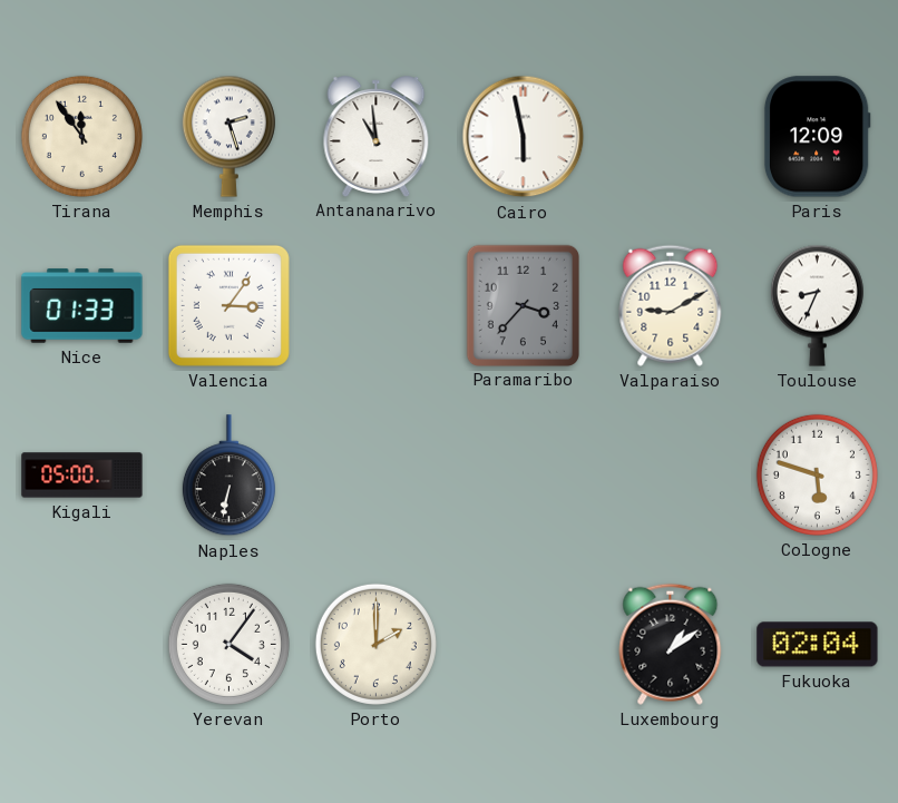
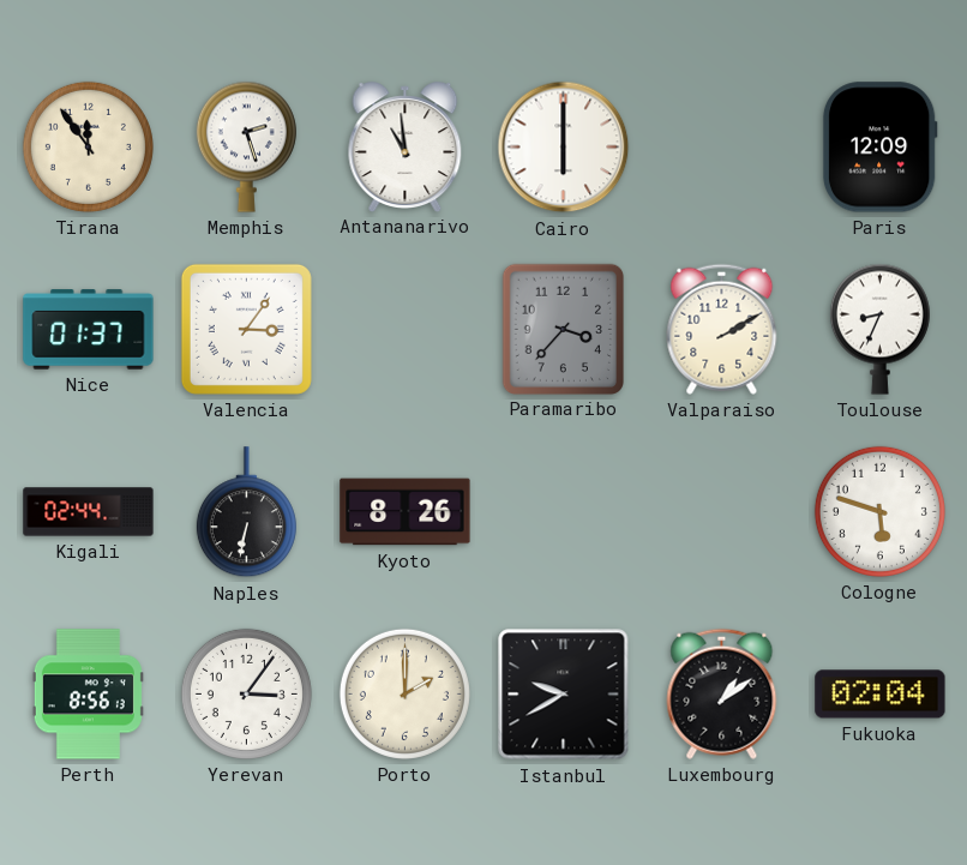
Cairo: 5:58 -> 6:00
Nice: 01:33 -> 01:37
Valparaiso: 9:10 -> 2:10
Kigali: 05:00 -> 02:44
Kyoto: none -> 8:26
Perth: none -> 8:56
Yerevan: 4:06 -> 3:06
Istanbul: none -> 9:40
